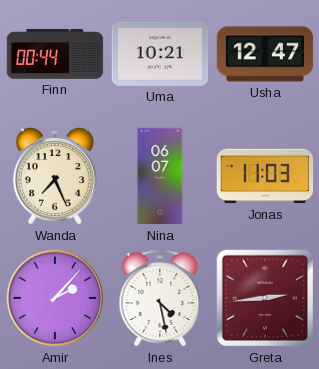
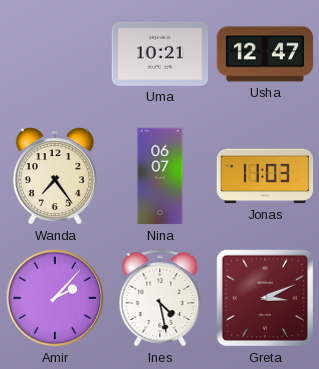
Finn: 00:44 -> none
Wanda: 7:26 -> 7:24
Greta: 2:44 -> 3:11
